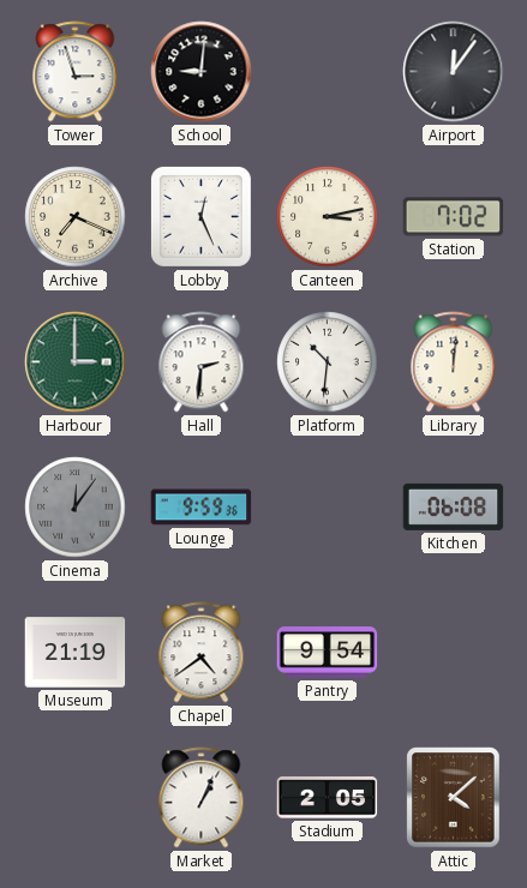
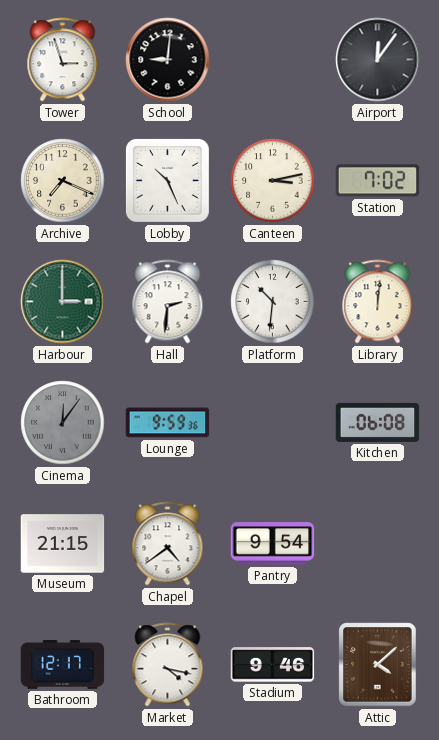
Lobby: 12:26 -> 10:26
Museum: 21:19 -> 21:15
Bathroom: none -> 12:17
Market: 1:04 -> 4:17
Stadium: 2:05 -> 9:46
